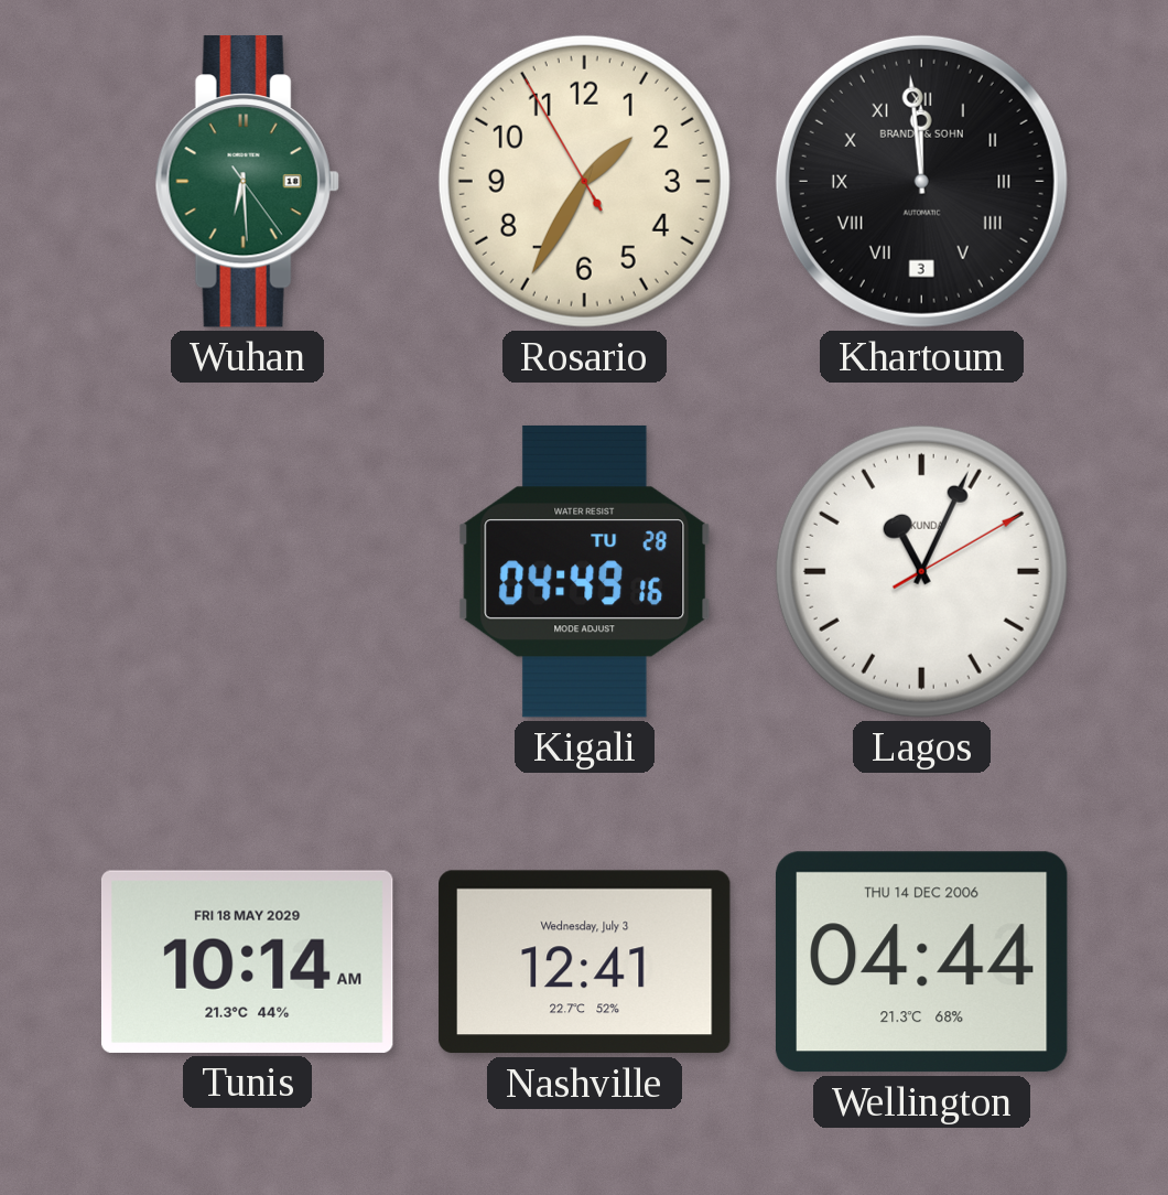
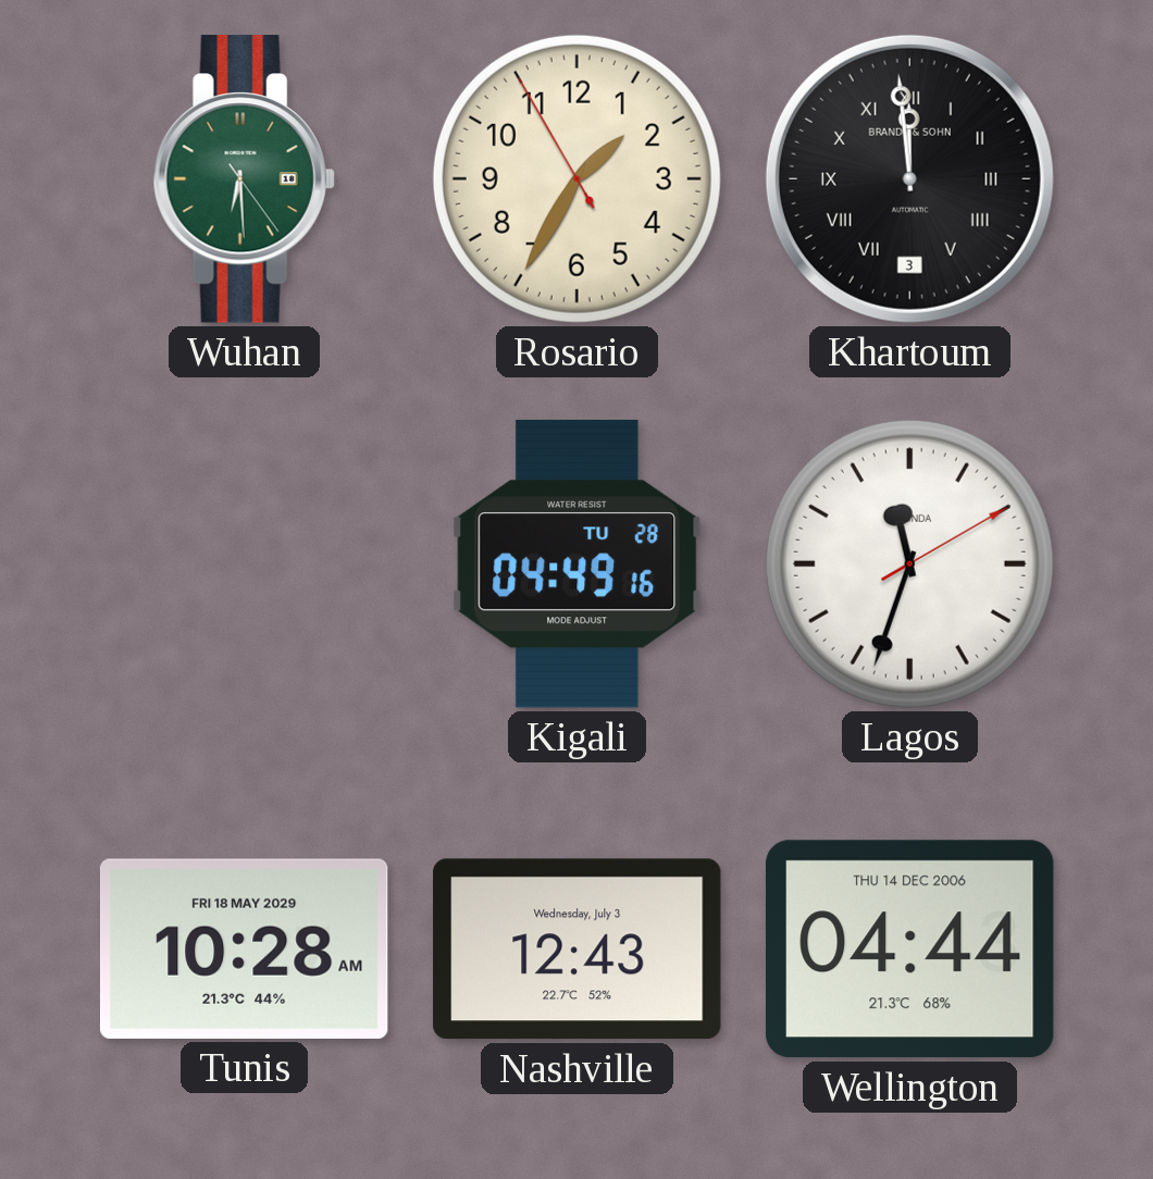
Lagos: 11:04 -> 11:33
Tunis: 10:14 -> 10:28
Nashville: 12:41 -> 12:43
